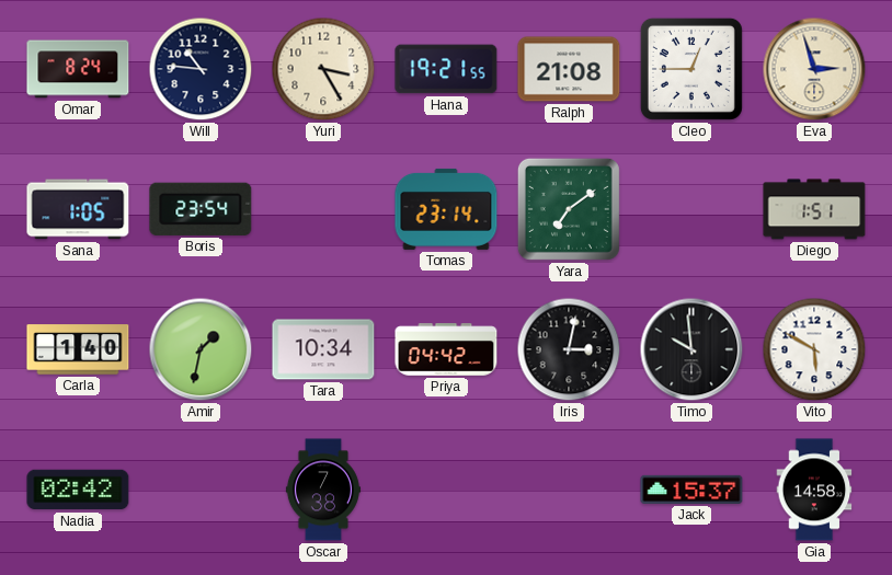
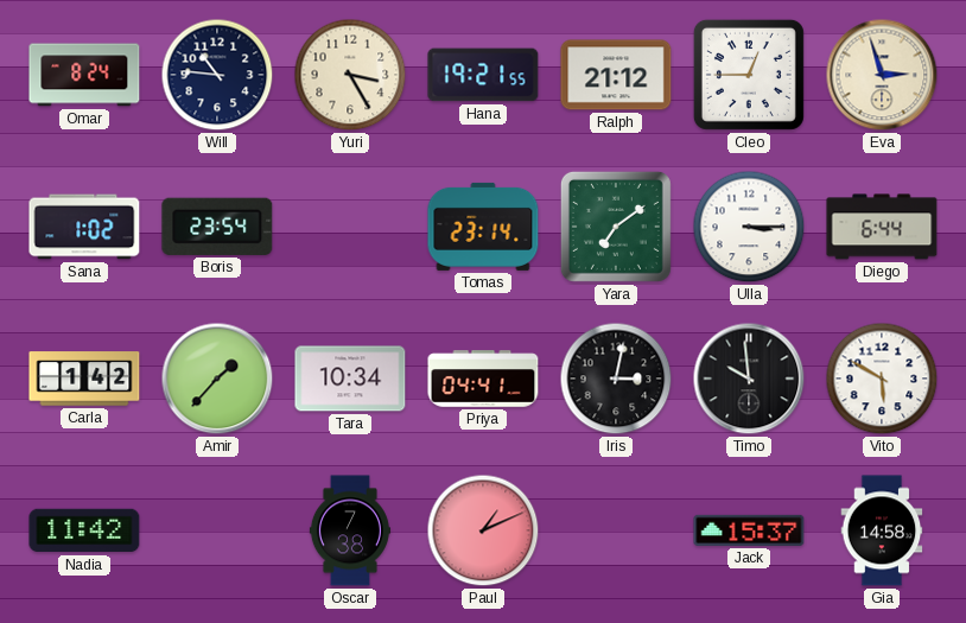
Ralph: 21:08 -> 21:12
Sana: 1:05 -> 1:02
Ulla: none -> 3:15
Diego: 1:51 -> 6:44
Carla: 1:40 -> 1:42
Amir: 1:32 -> 1:37
Priya: 04:42 -> 04:41
Nadia: 02:42 -> 11:42
Paul: none -> 1:11
